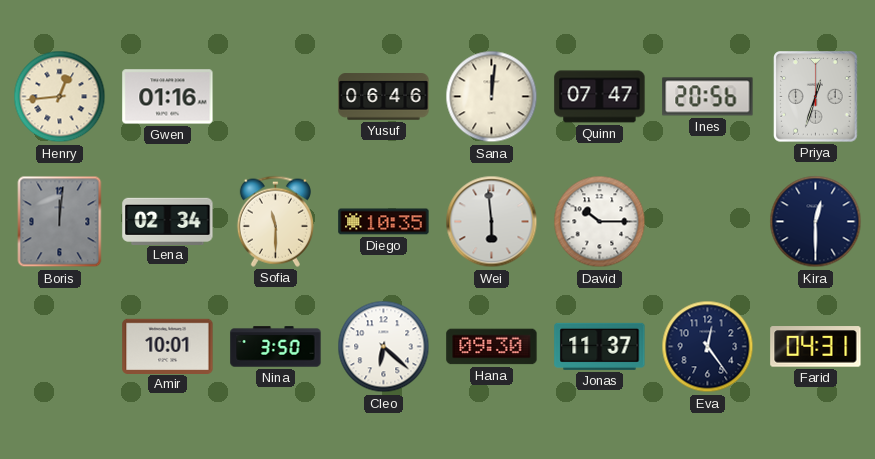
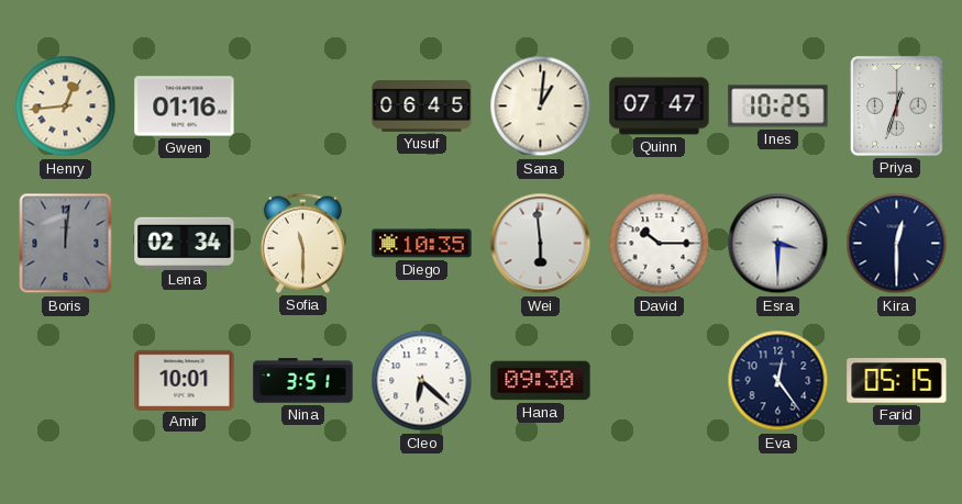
Yusuf: 06:46 -> 06:45
Sana: 12:01 -> 1:01
Ines: 20:56 -> 10:25
Esra: none -> 3:30
Nina: 3:50 -> 3:51
Jonas: 11:37 -> none
Farid: 04:31 -> 05:15
